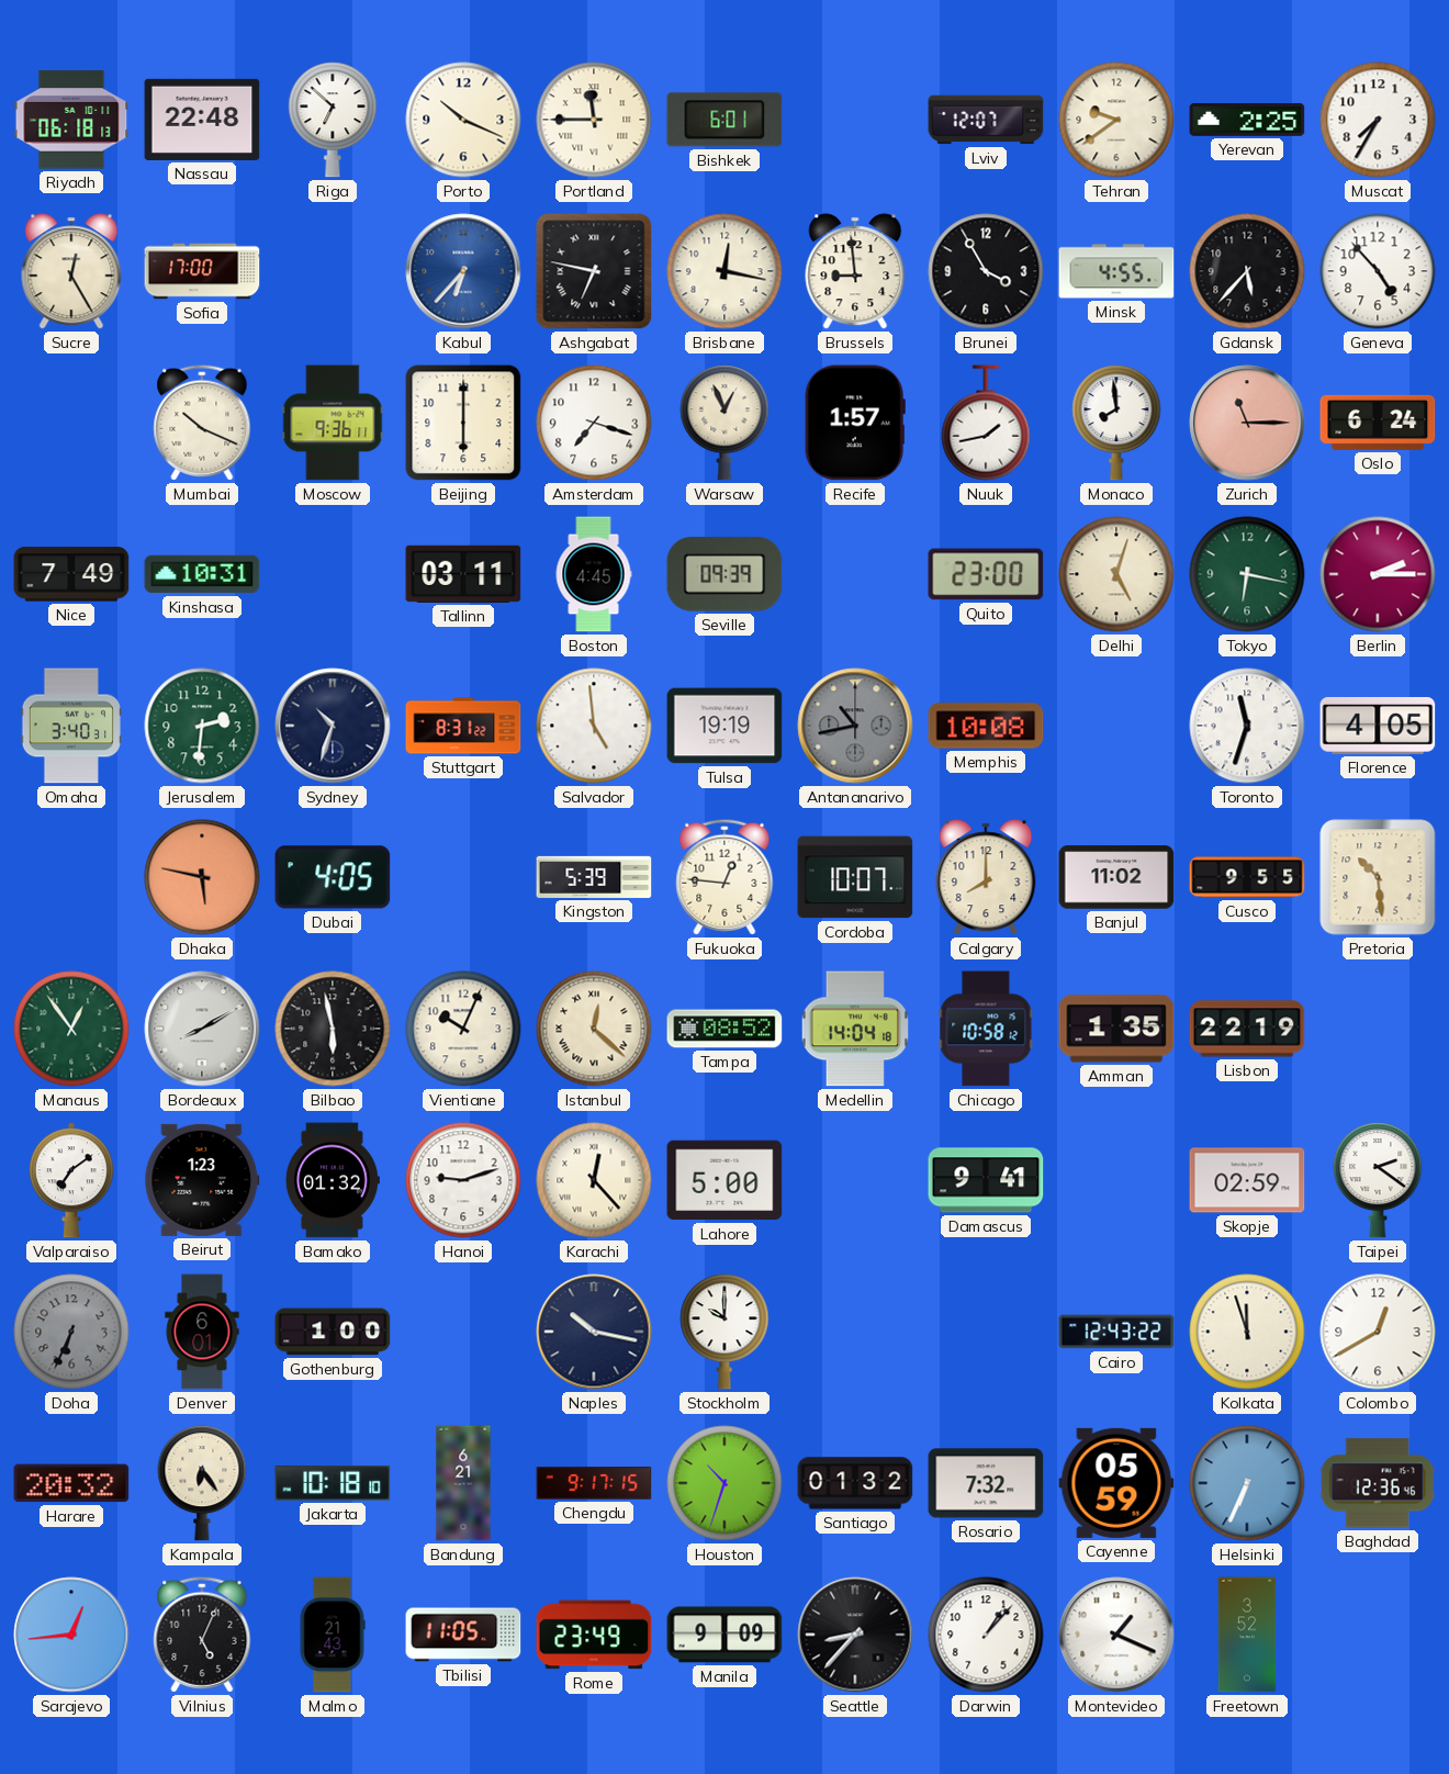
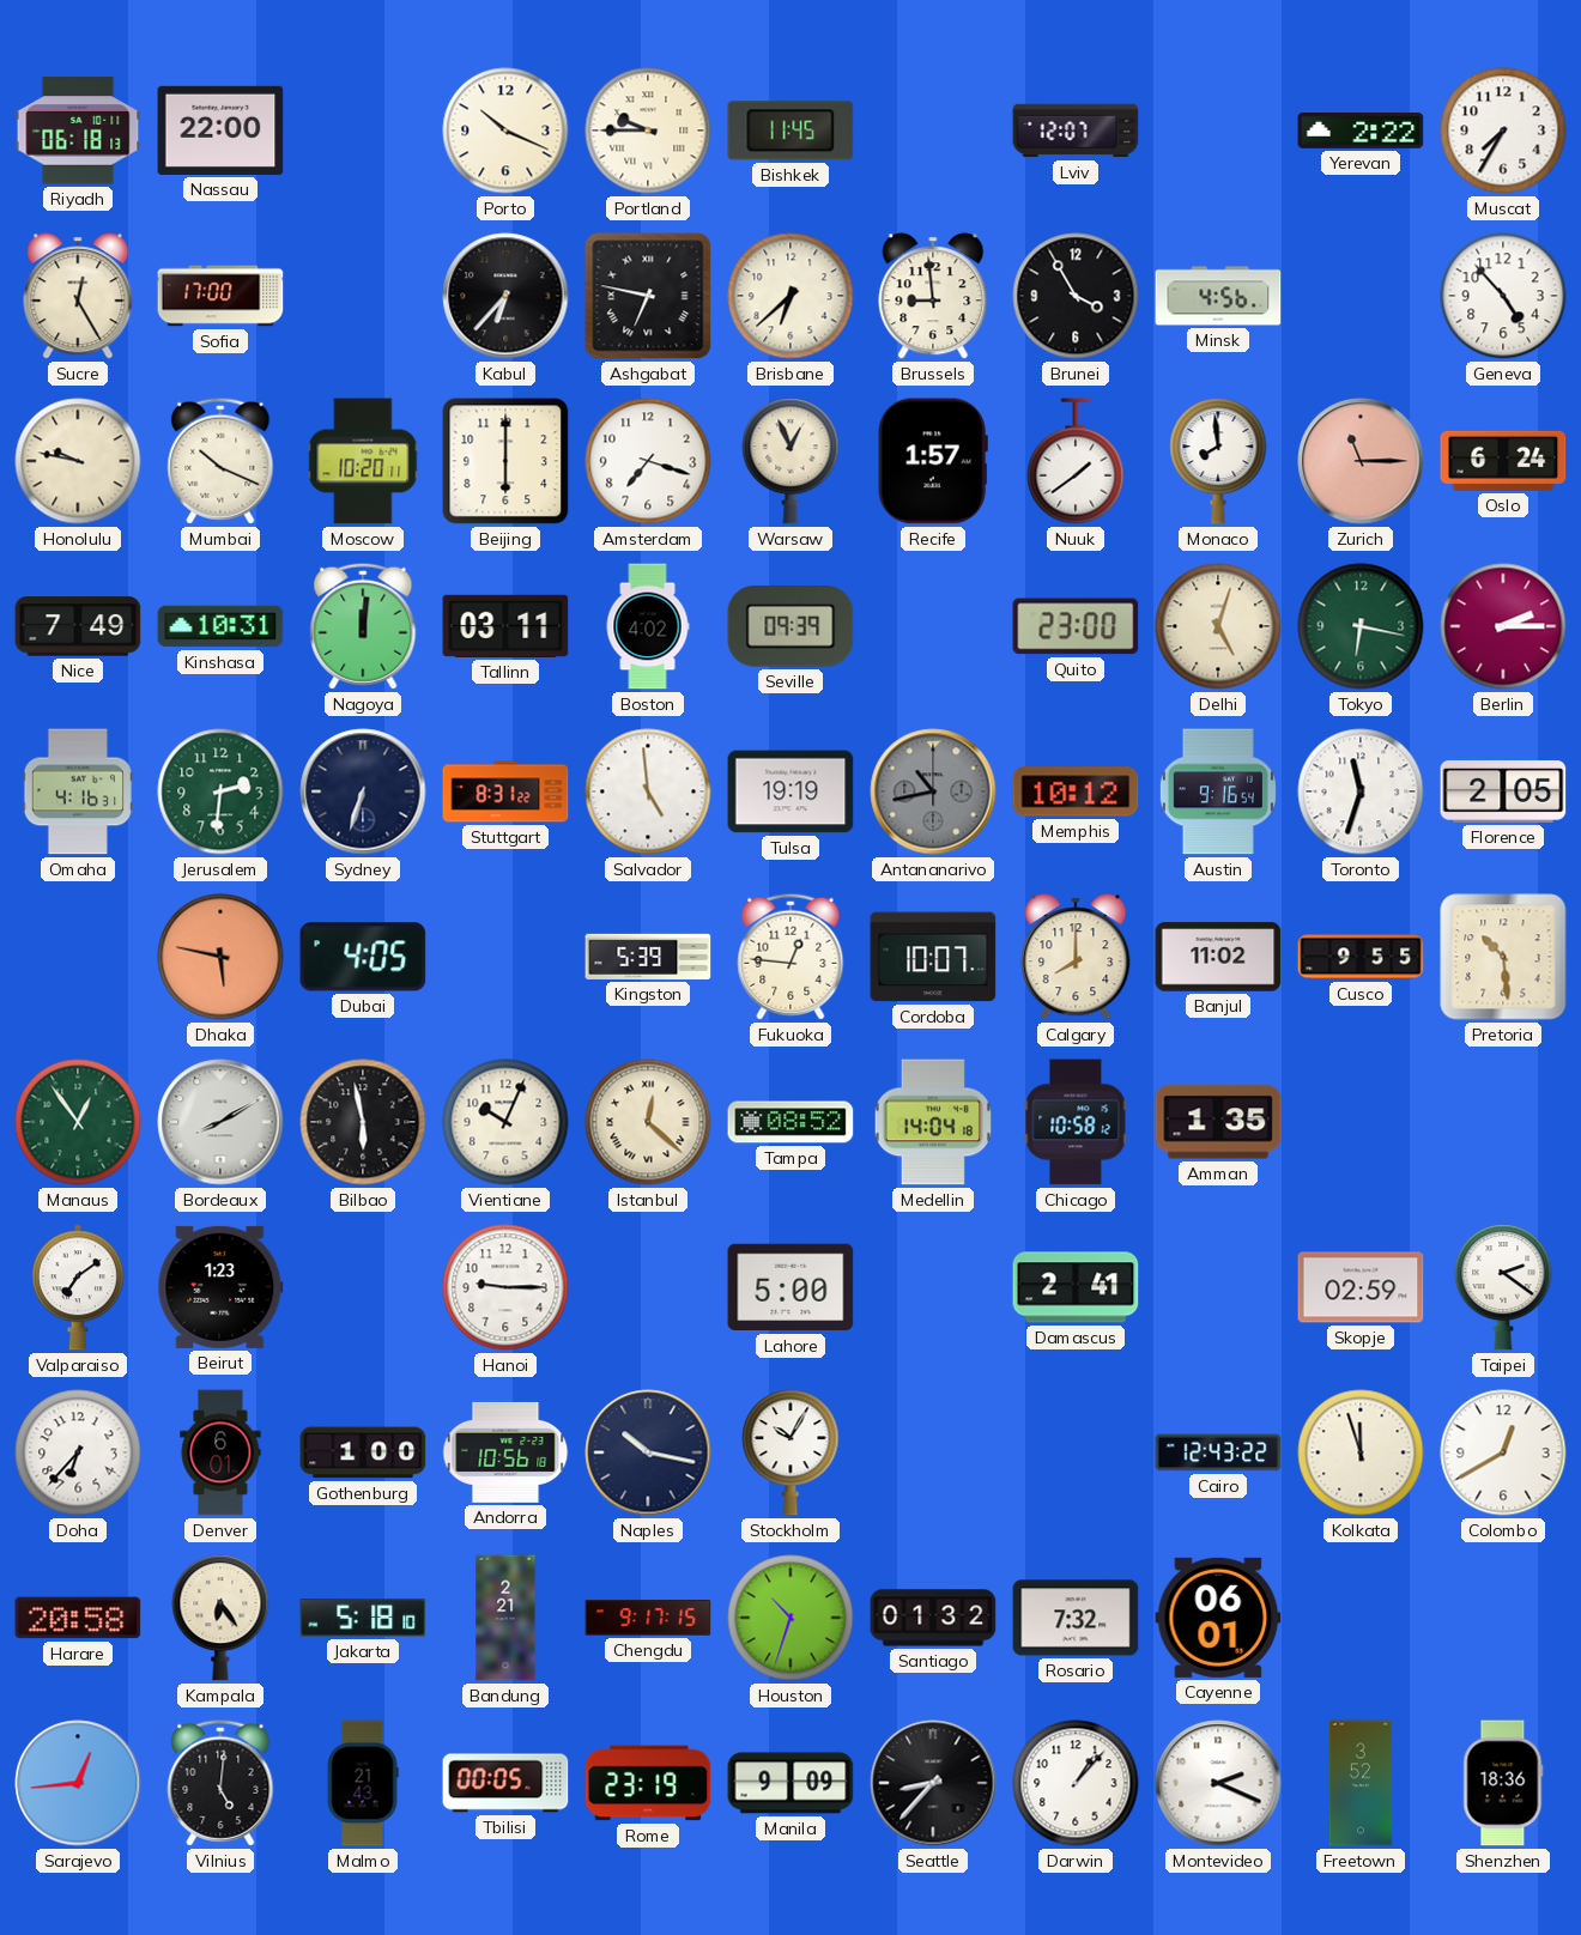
Nassau: 22:48 -> 22:00
Riga: 6:52 -> none
Portland: 11:45 -> 9:45
Bishkek: 6:01 -> 11:45
Tehran: 9:39 -> none
Yerevan: 2:25 -> 2:22
Kabul dial: blue -> black
Brisbane: 12:17 -> 6:38
Minsk: 4:55 -> 4:56
Gdansk: 5:37 -> none
Honolulu: none -> 9:47
Moscow: 9:36 -> 10:20
Nuuk: 1:43 -> 1:39
Nagoya: none -> 12:01
Boston: 4:45 -> 4:02
Omaha: 3:40 -> 4:16
Sydney: 10:33 -> 6:33
Memphis: 10:08 -> 10:12
Austin: none -> 9:16
Florence: 4:05 -> 2:05
Lisbon: 22:19 -> none
Bamako: 01:32 -> none
Hanoi: 9:12 -> 9:15
Karachi: 12:23 -> none
Damascus: 9:41 -> 2:41
Doha: 6:34 -> 6:37
Doha dial: grey -> white
Andorra: none -> 10:56
Stockholm: 10:00 -> 10:05
Harare: 20:32 -> 20:58
Jakarta: 10:18 -> 5:18
Bandung: 6:21 -> 2:21
Cayenne: 05:59 -> 06:01
Helsinki: 6:34 -> none
Baghdad: 12:36 -> none
Vilnius: 5:04 -> 5:01
Tbilisi: 11:05 -> 00:05
Rome: 23:49 -> 23:19
Montevideo: 1:19 -> 2:19
Shenzhen: none -> 18:36
